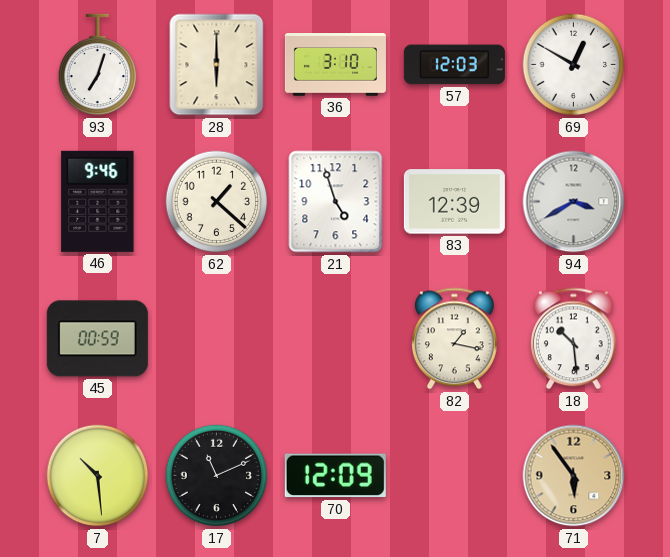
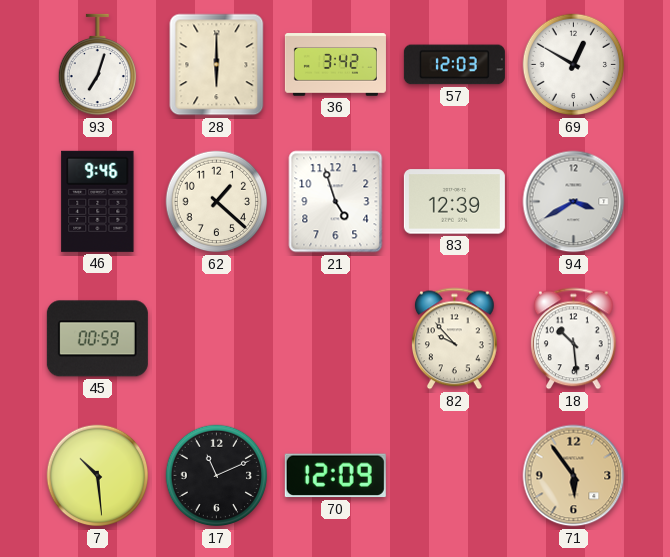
36: 3:10 -> 3:42
82: 1:17 -> 9:53
